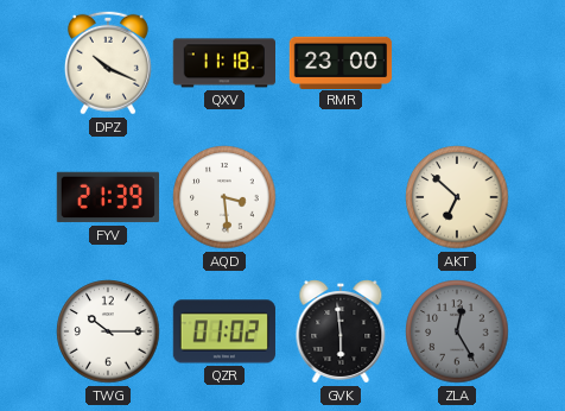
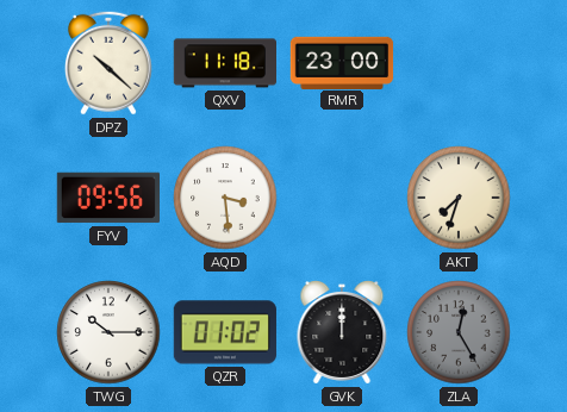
DPZ: 10:19 -> 10:22
FYV: 21:39 -> 09:56
AKT: 6:52 -> 7:33
GVK: 5:59 -> 12:00
